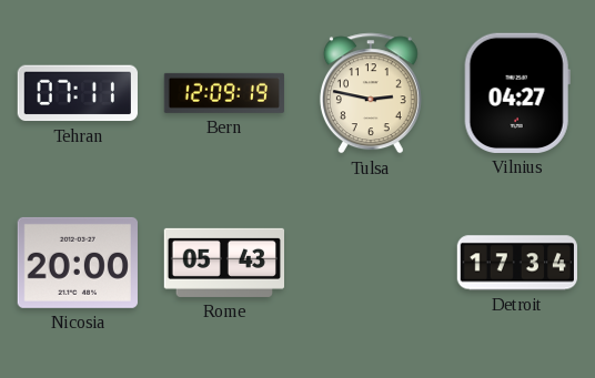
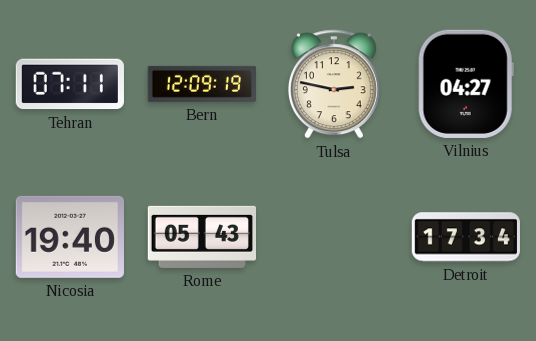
Nicosia: 20:00 -> 19:40
